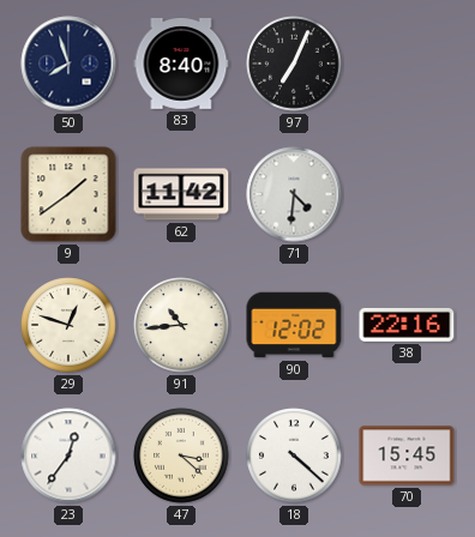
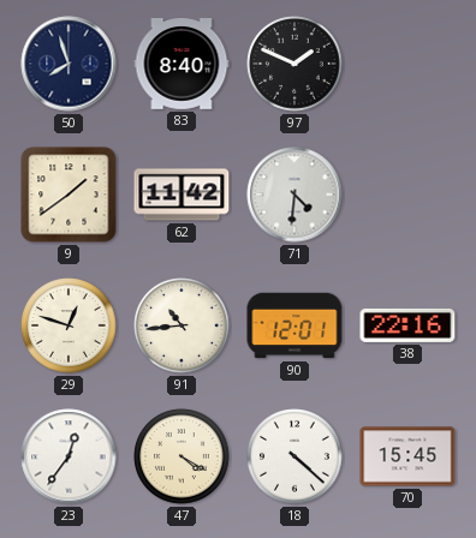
97: 7:04 -> 1:49
90: 12:02 -> 12:01
47: 3:22 -> 4:20
